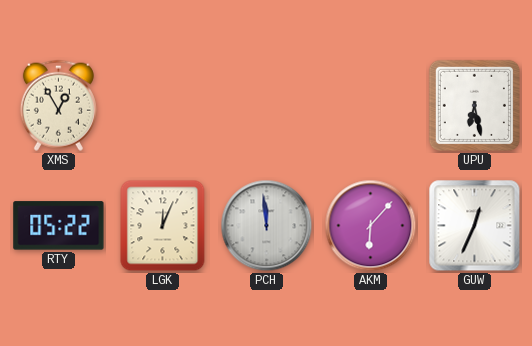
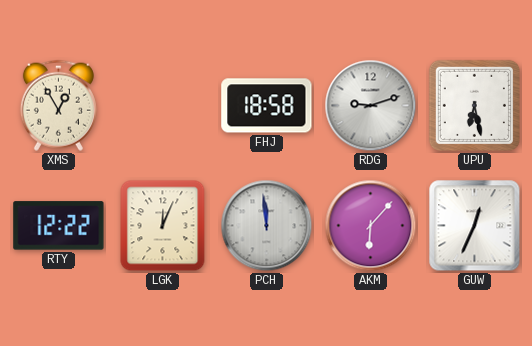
FHJ: none -> 18:58
RDG: none -> 9:12
RTY: 05:22 -> 12:22
